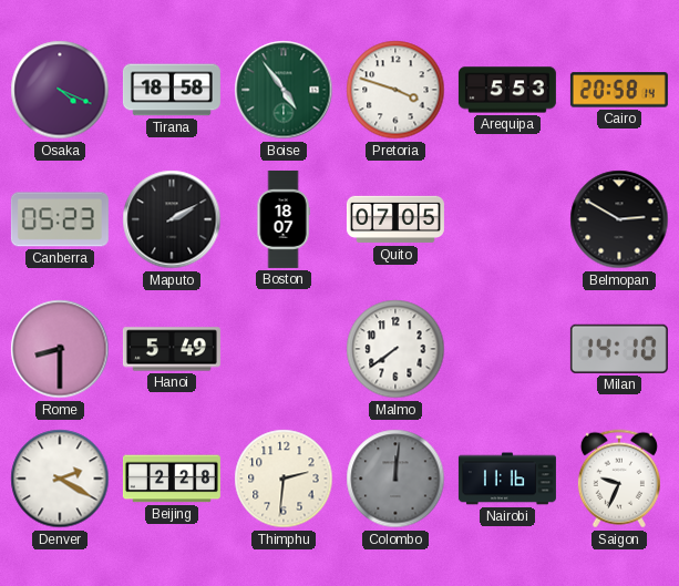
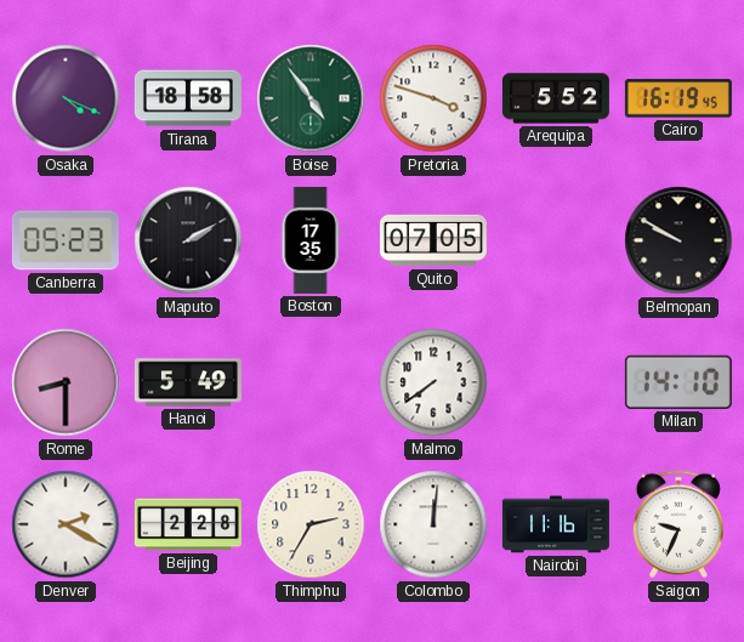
Arequipa: 5:53 -> 5:52
Cairo: 20:58 -> 16:19
Boston: 18:07 -> 17:35
Belmopan: 2:50 -> 9:50
Thimphu: 2:31 -> 2:35
Colombo dial: grey -> white
